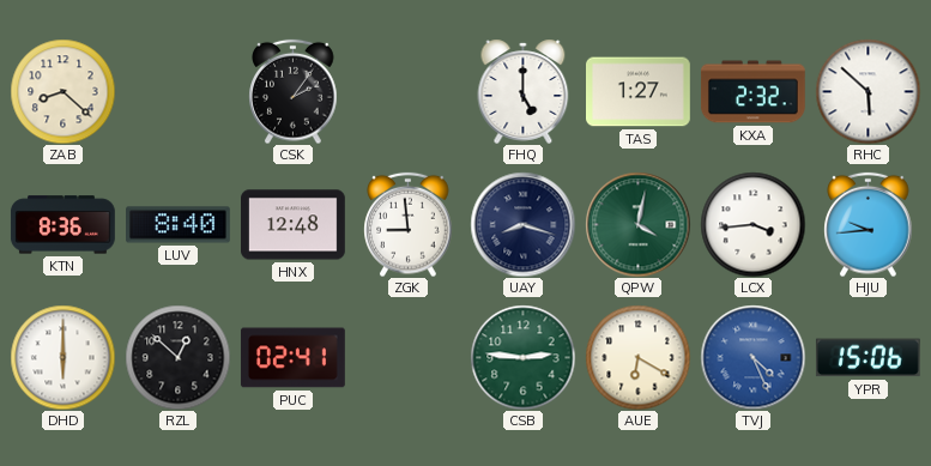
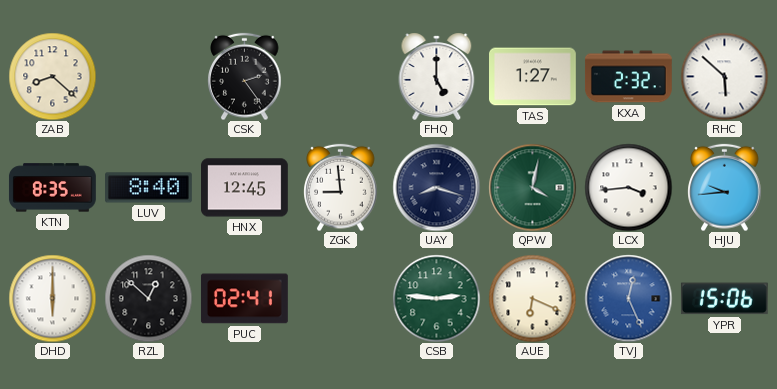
CSK: 2:06 -> 2:24
KTN: 8:36 -> 8:35
HNX: 12:48 -> 12:45
AUE: 6:20 -> 6:19
TVJ: 4:26 -> 12:26
